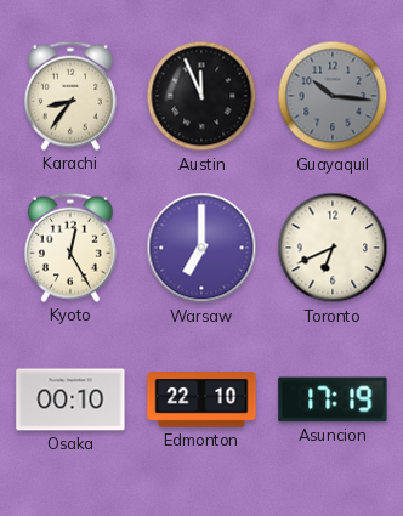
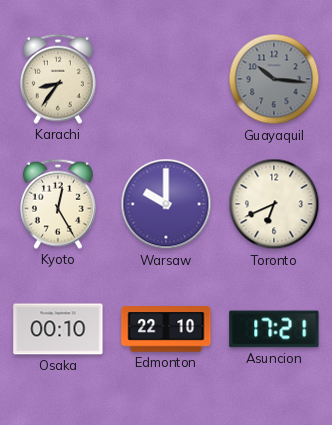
Austin: 11:56 -> none
Warsaw: 7:00 -> 10:00
Asuncion: 17:19 -> 17:21
